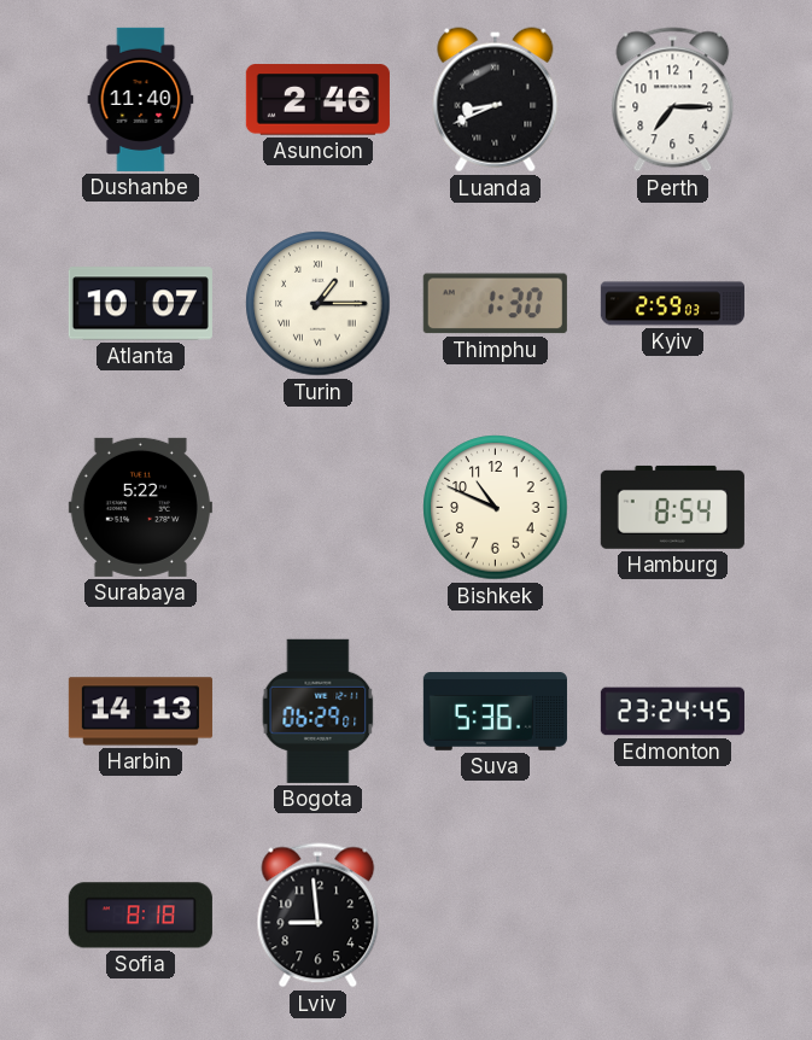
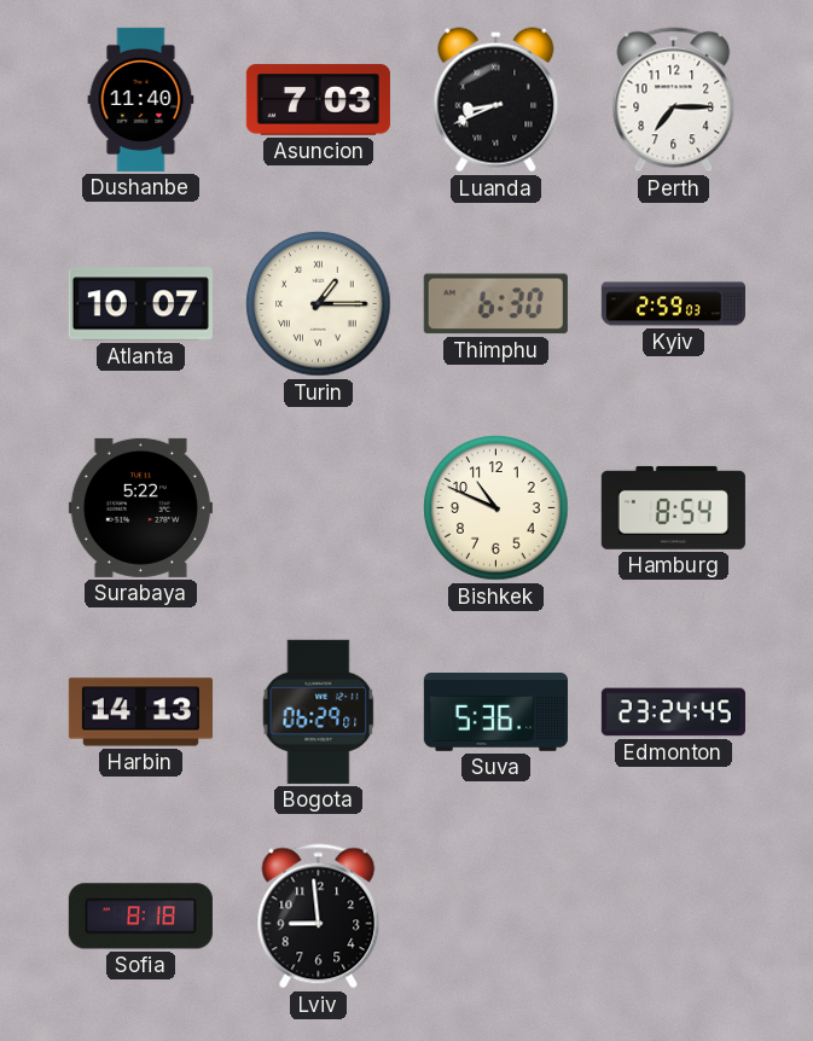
Asuncion: 2:46 -> 7:03
Thimphu: 1:30 -> 6:30
